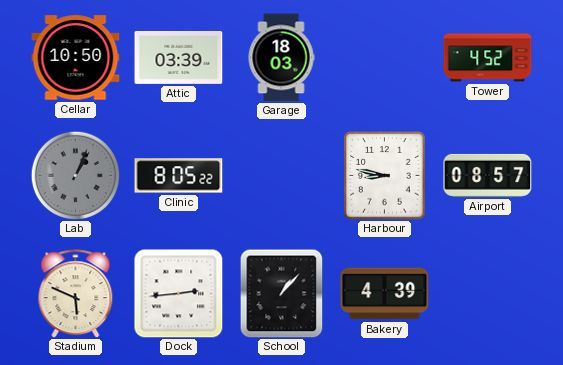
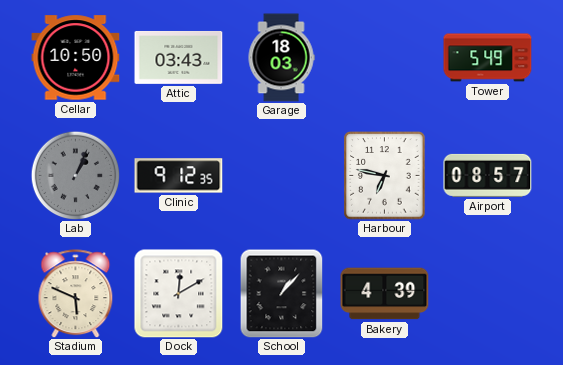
Attic: 03:39 -> 03:43
Tower: 4:52 -> 5:49
Clinic: 8:05 -> 9:12
Harbour: 8:47 -> 6:47
Dock: 2:44 -> 12:10
